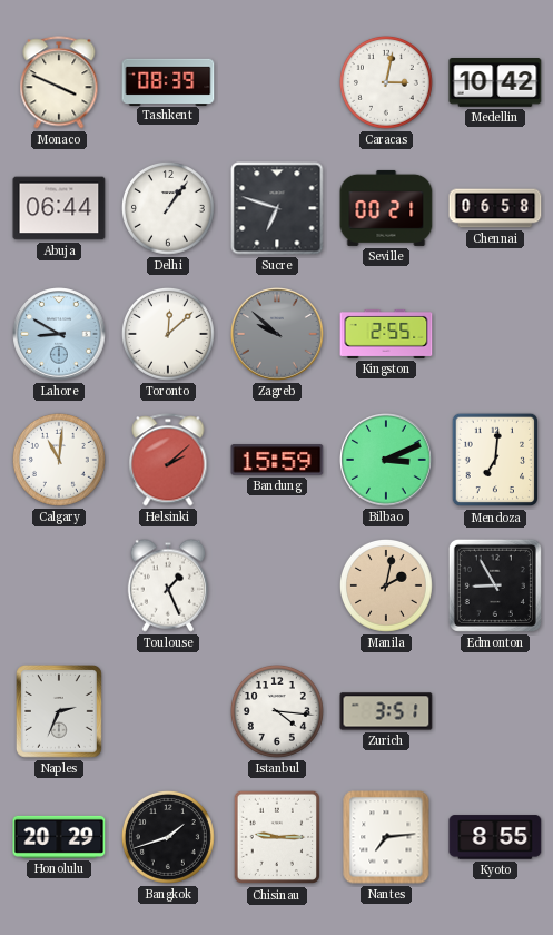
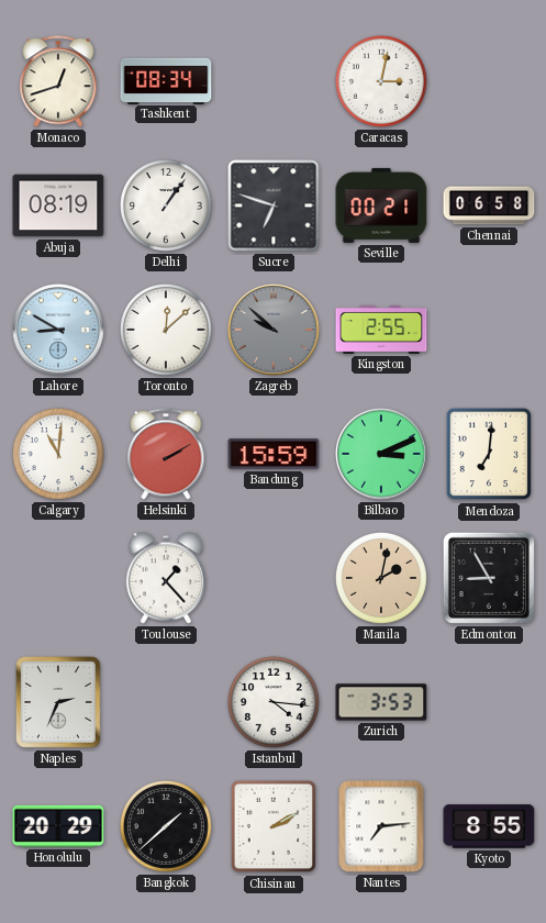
Monaco: 3:49 -> 12:42
Tashkent: 08:39 -> 08:34
Medellin: 10:42 -> none
Abuja: 06:44 -> 08:19
Helsinki: 2:08 -> 2:10
Toulouse: 1:26 -> 1:23
Zurich: 3:51 -> 3:53
Bangkok: 1:42 -> 1:38
Chisinau: 9:15 -> 2:10
